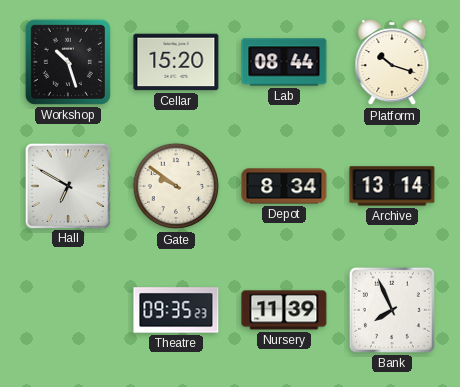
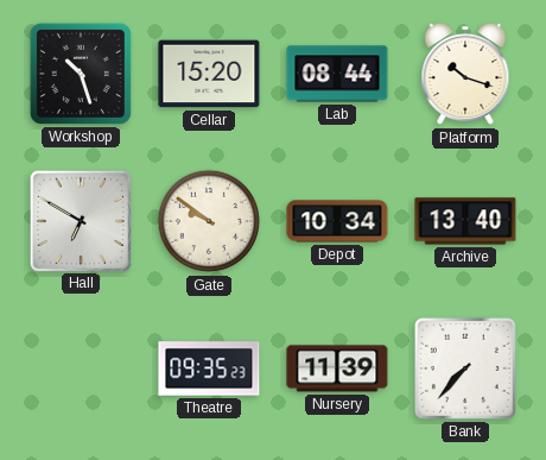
Depot: 8:34 -> 10:34
Archive: 13:14 -> 13:40
Bank: 7:56 -> 7:37
